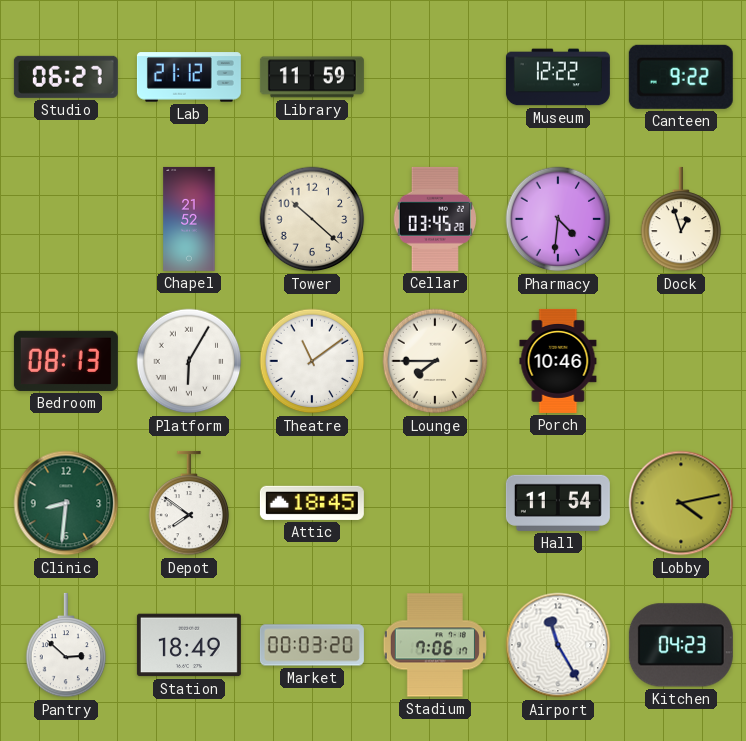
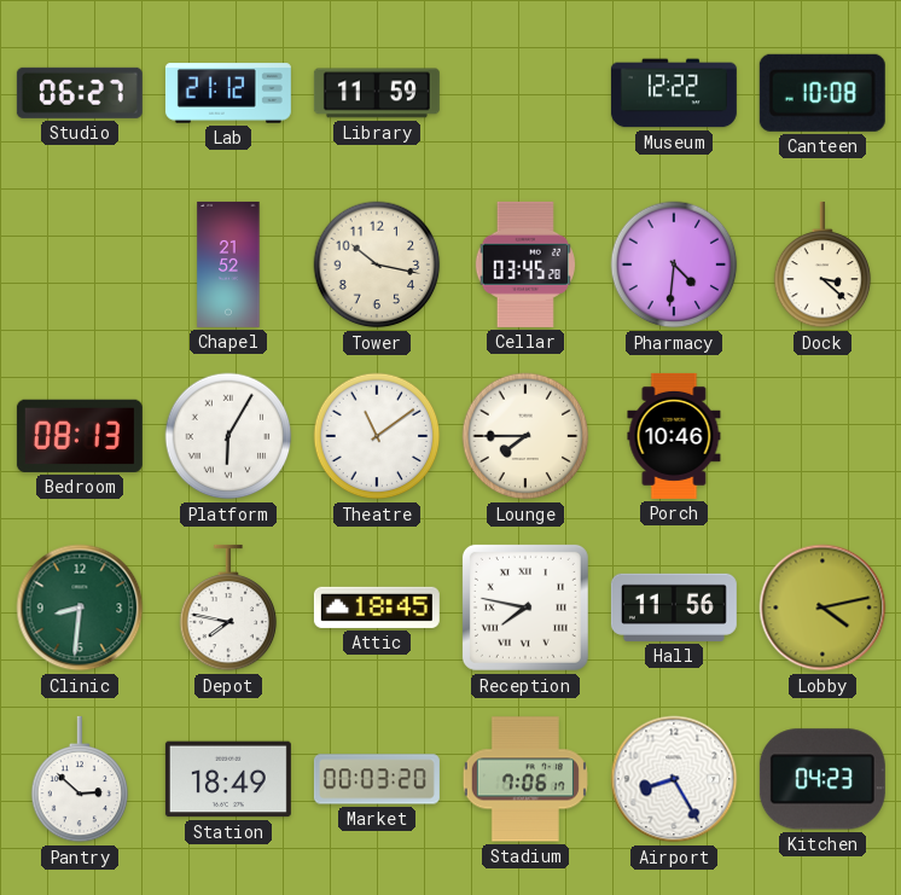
Canteen: 9:22 -> 10:08
Tower: 10:22 -> 10:17
Dock: 12:57 -> 3:22
Depot: 7:51 -> 7:47
Reception: none -> 7:47
Hall: 11:54 -> 11:56
Airport: 11:25 -> 8:25
